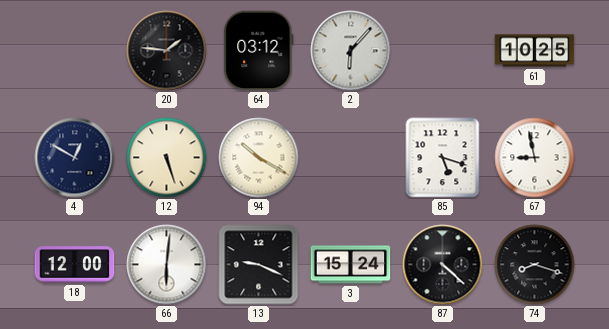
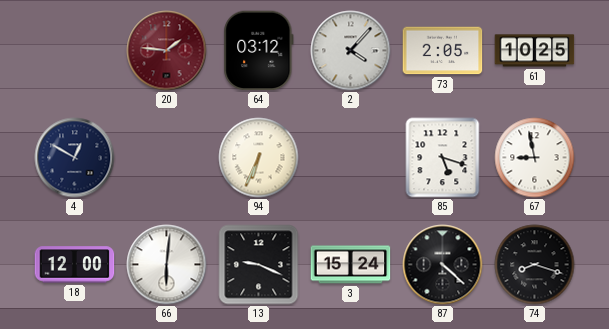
20 dial: black -> burgundy
2: 6:07 -> 4:07
73: none -> 2:05
12: 5:27 -> none
94: 10:20 -> 6:34
